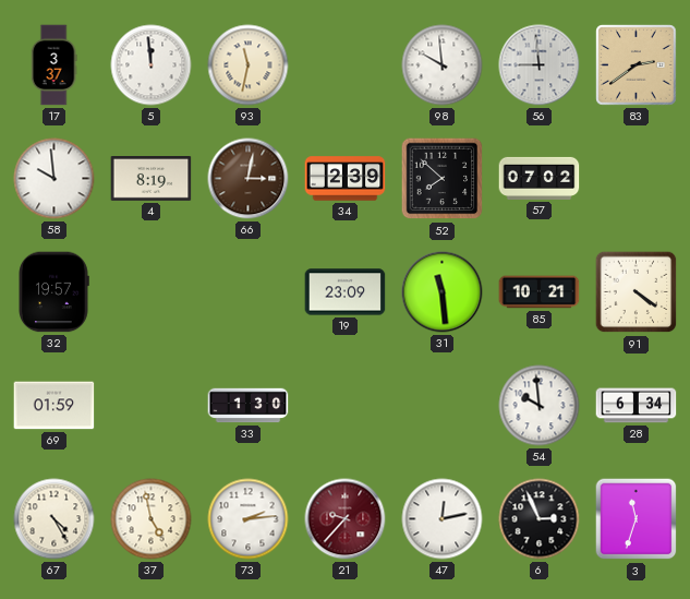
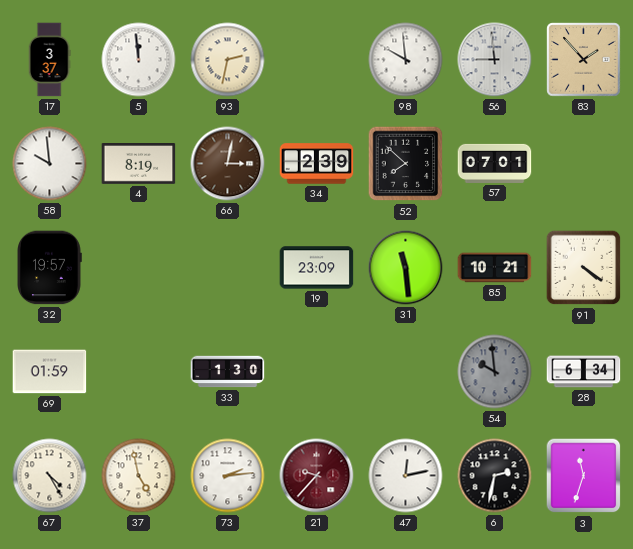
93: 11:32 -> 2:32
83: 2:39 -> 1:53
57: 07:02 -> 07:01
54 dial: white -> grey
6: 2:56 -> 2:32
